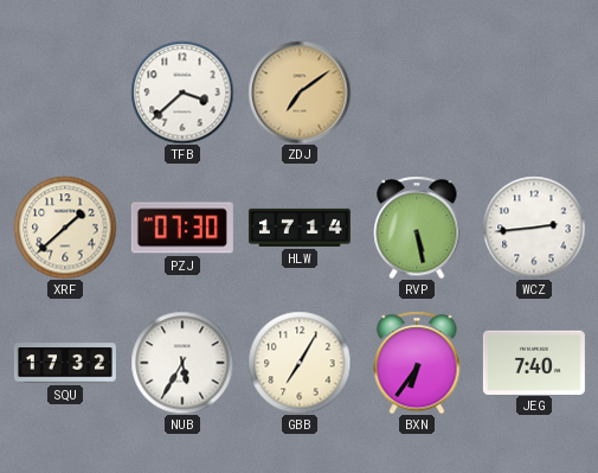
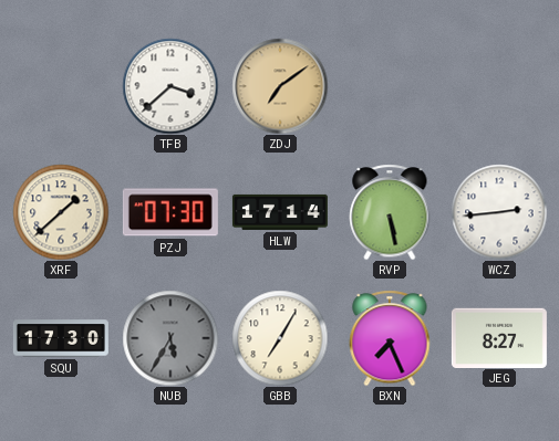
SQU: 17:32 -> 17:30
NUB dial: white -> grey
BXN: 6:36 -> 7:26
JEG: 7:40 -> 8:27
